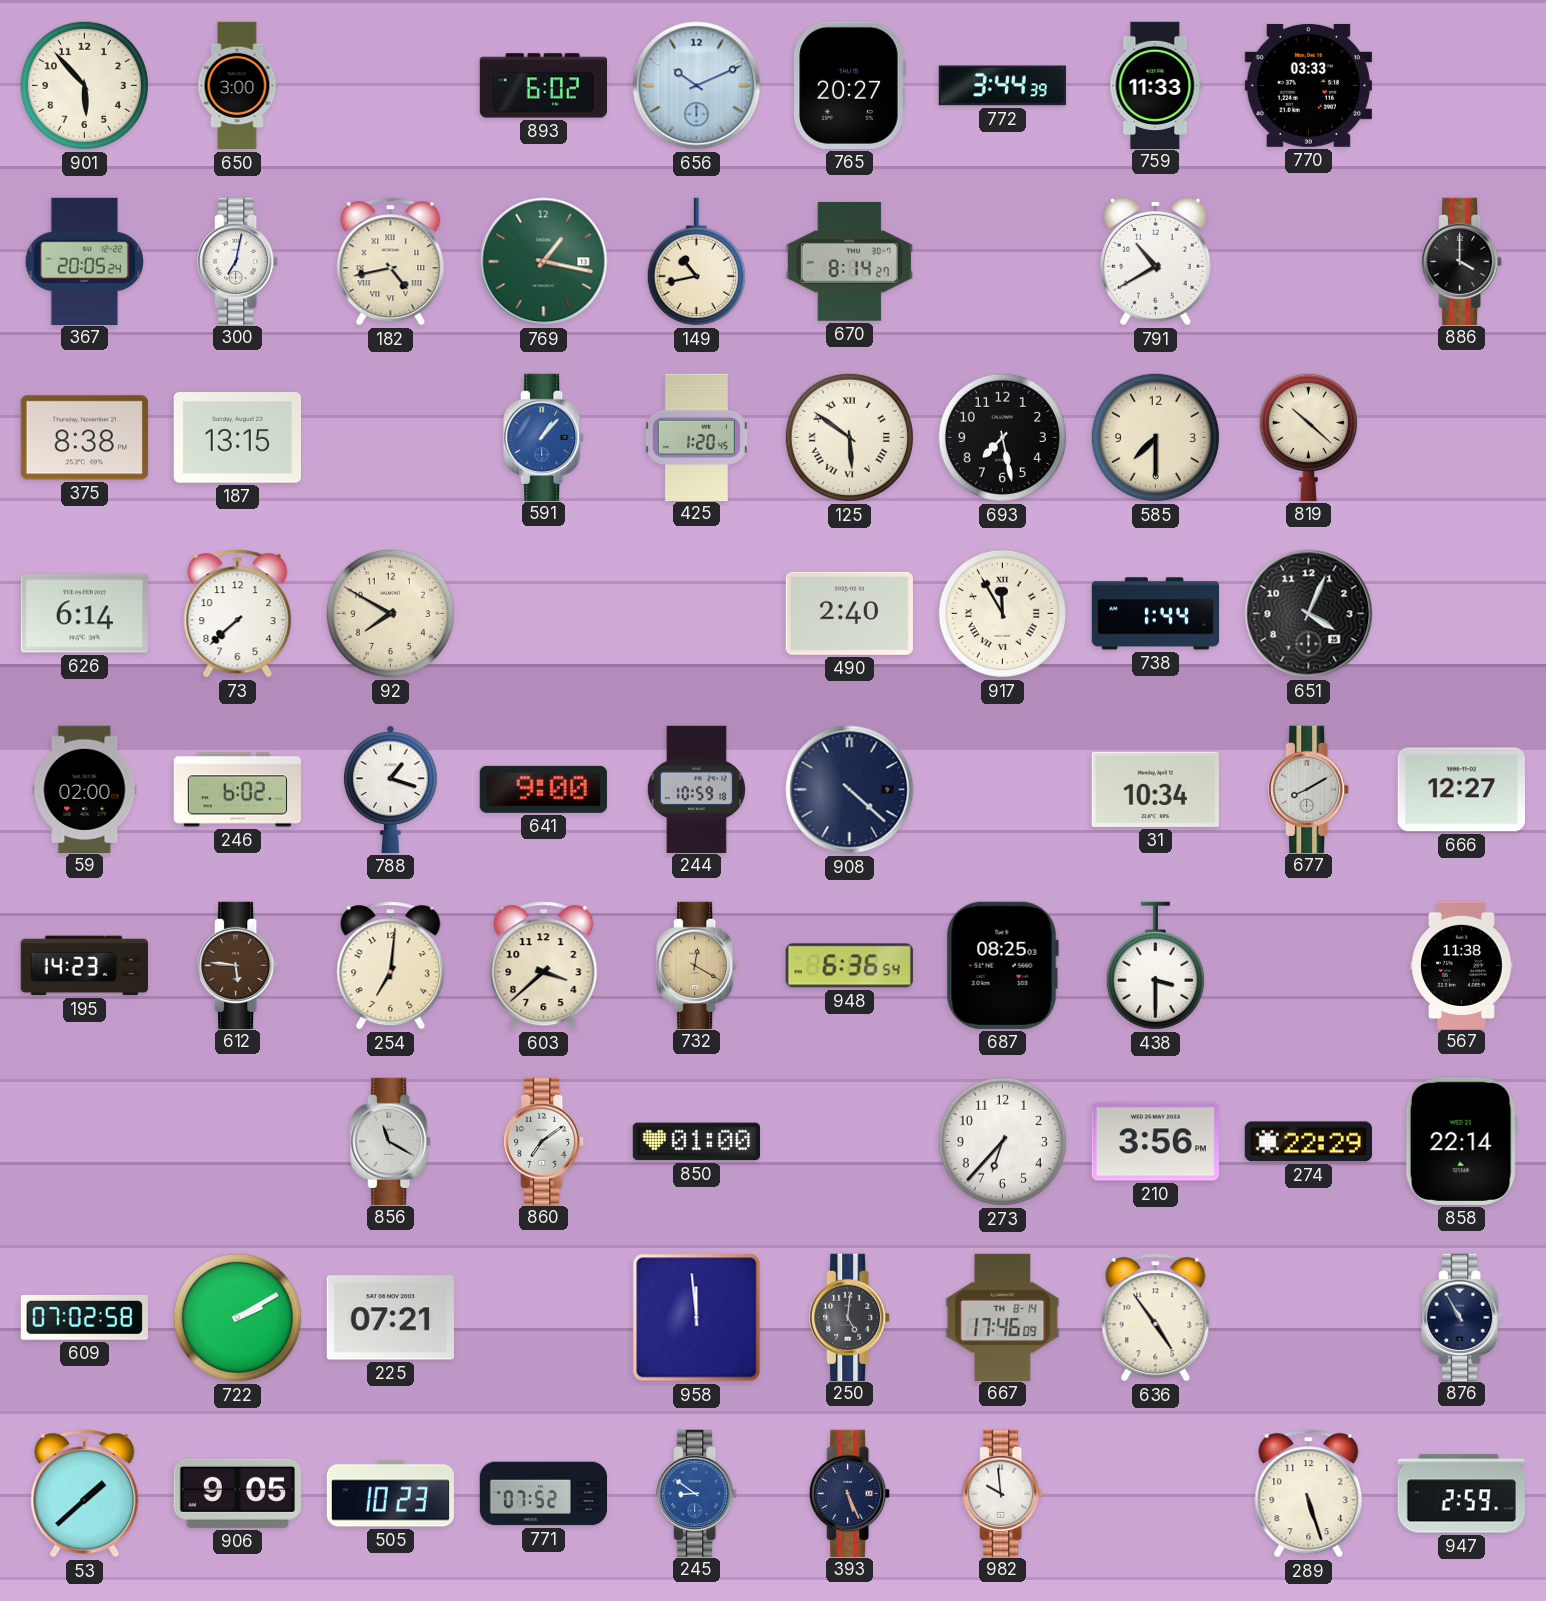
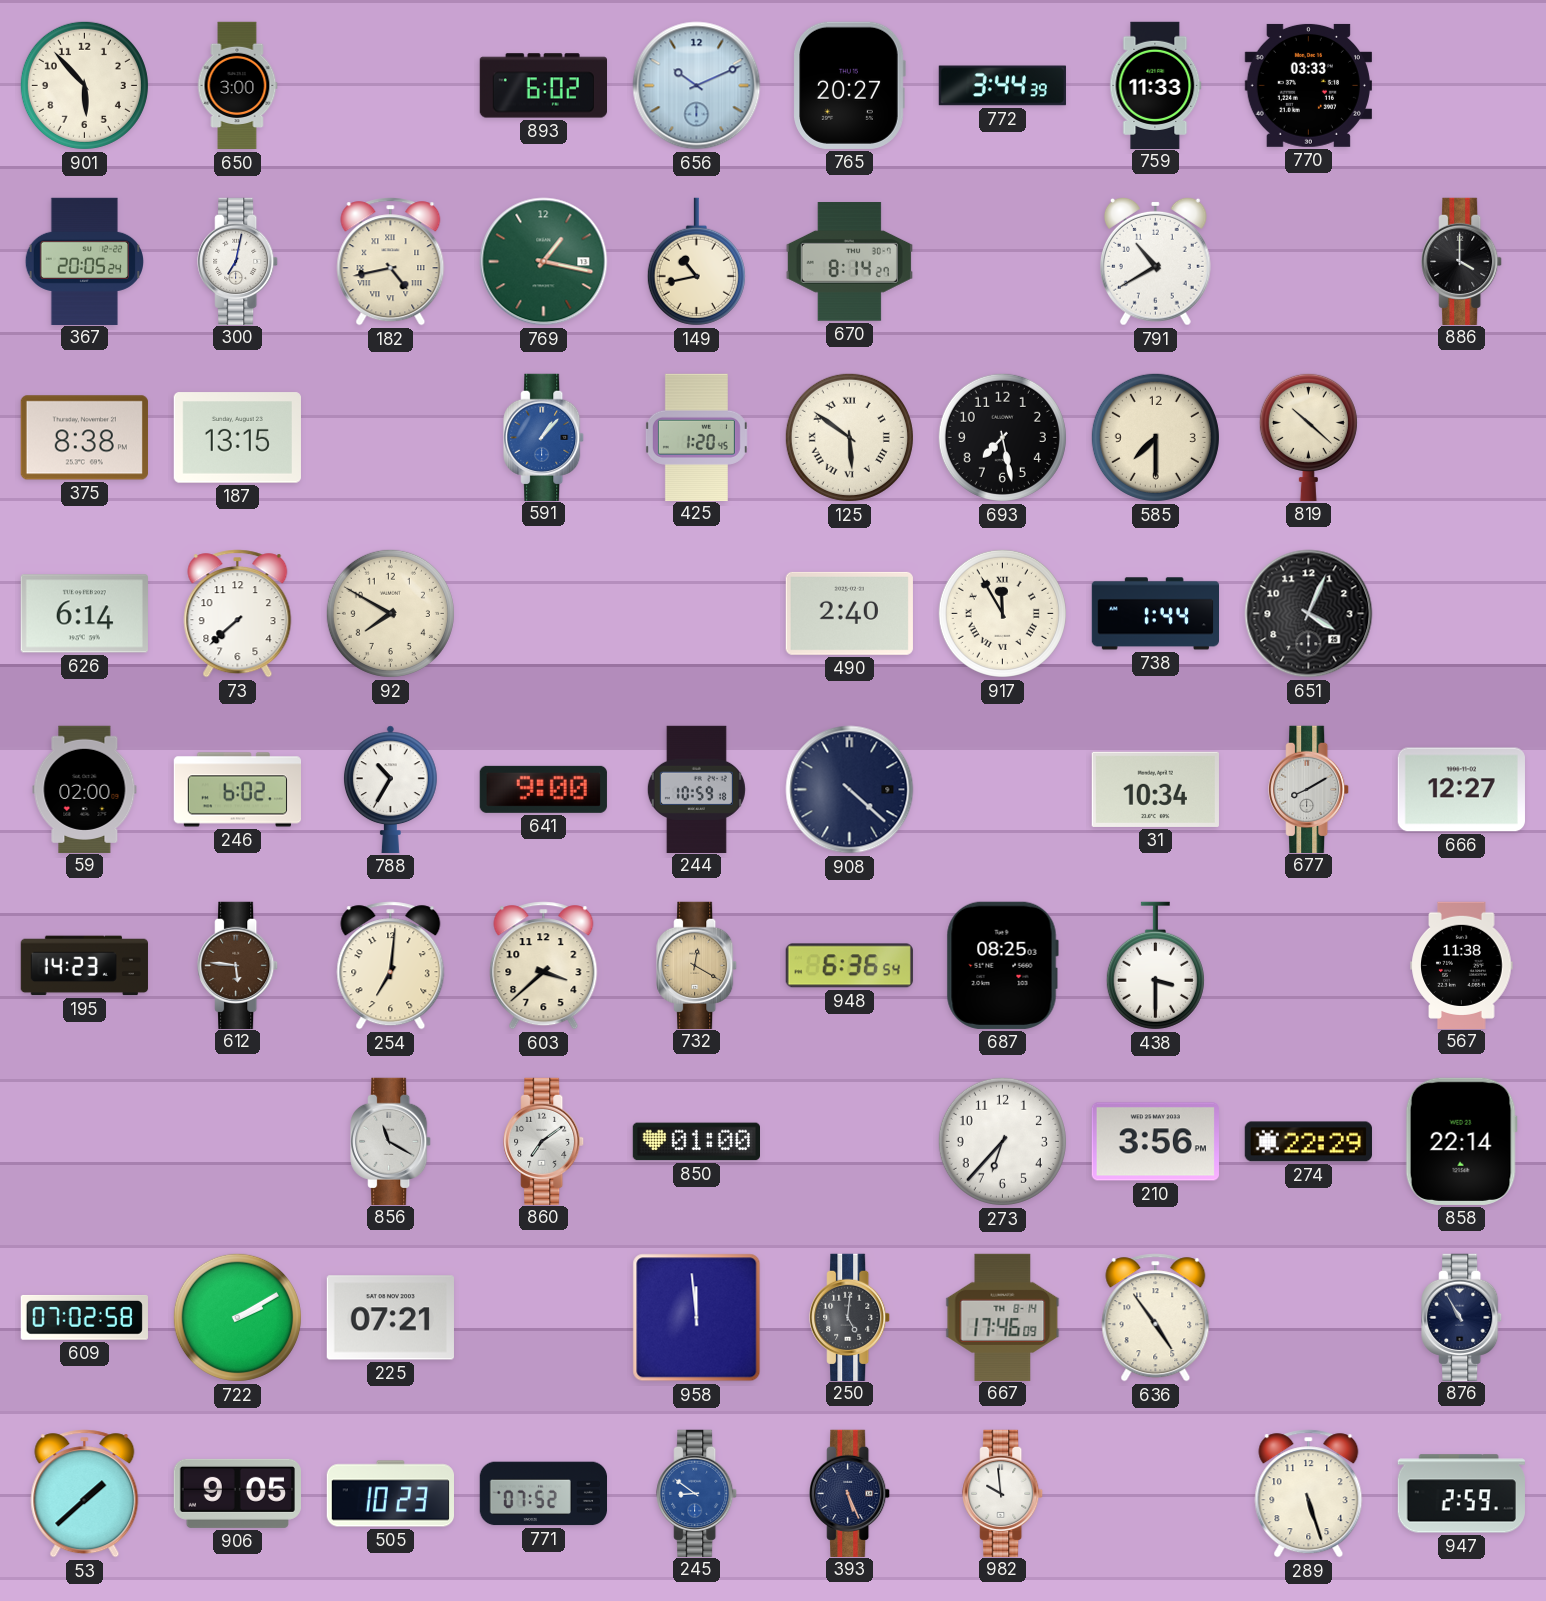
788: 1:18 -> 10:35
